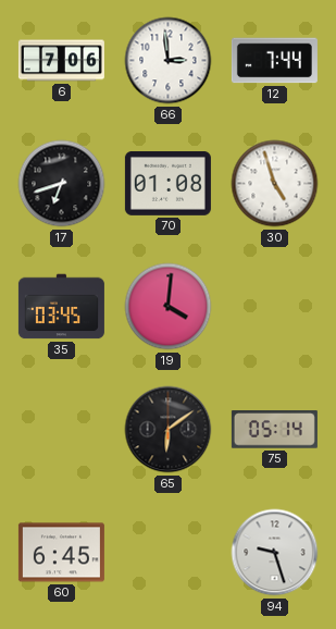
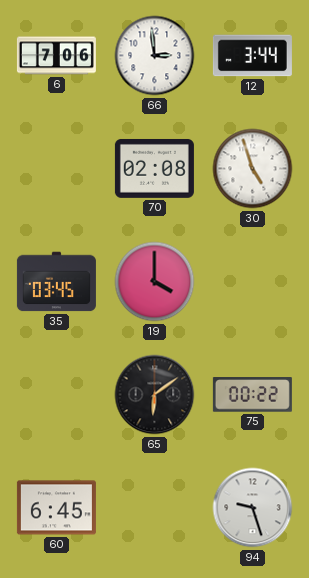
12: 7:44 -> 3:44
17: 6:42 -> none
70: 01:08 -> 02:08
19: 4:01 -> 4:00
75: 05:14 -> 00:22
